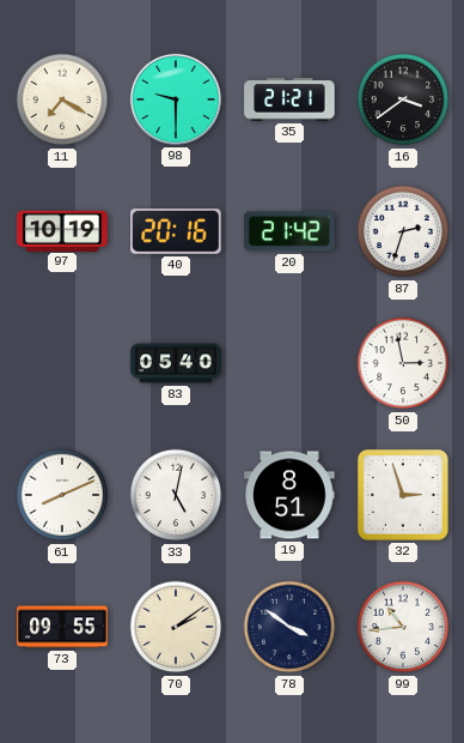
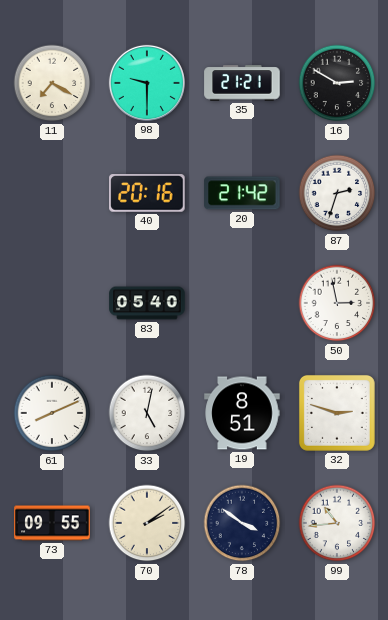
16: 3:39 -> 2:50
97: 10:19 -> none
32: 2:57 -> 2:48
